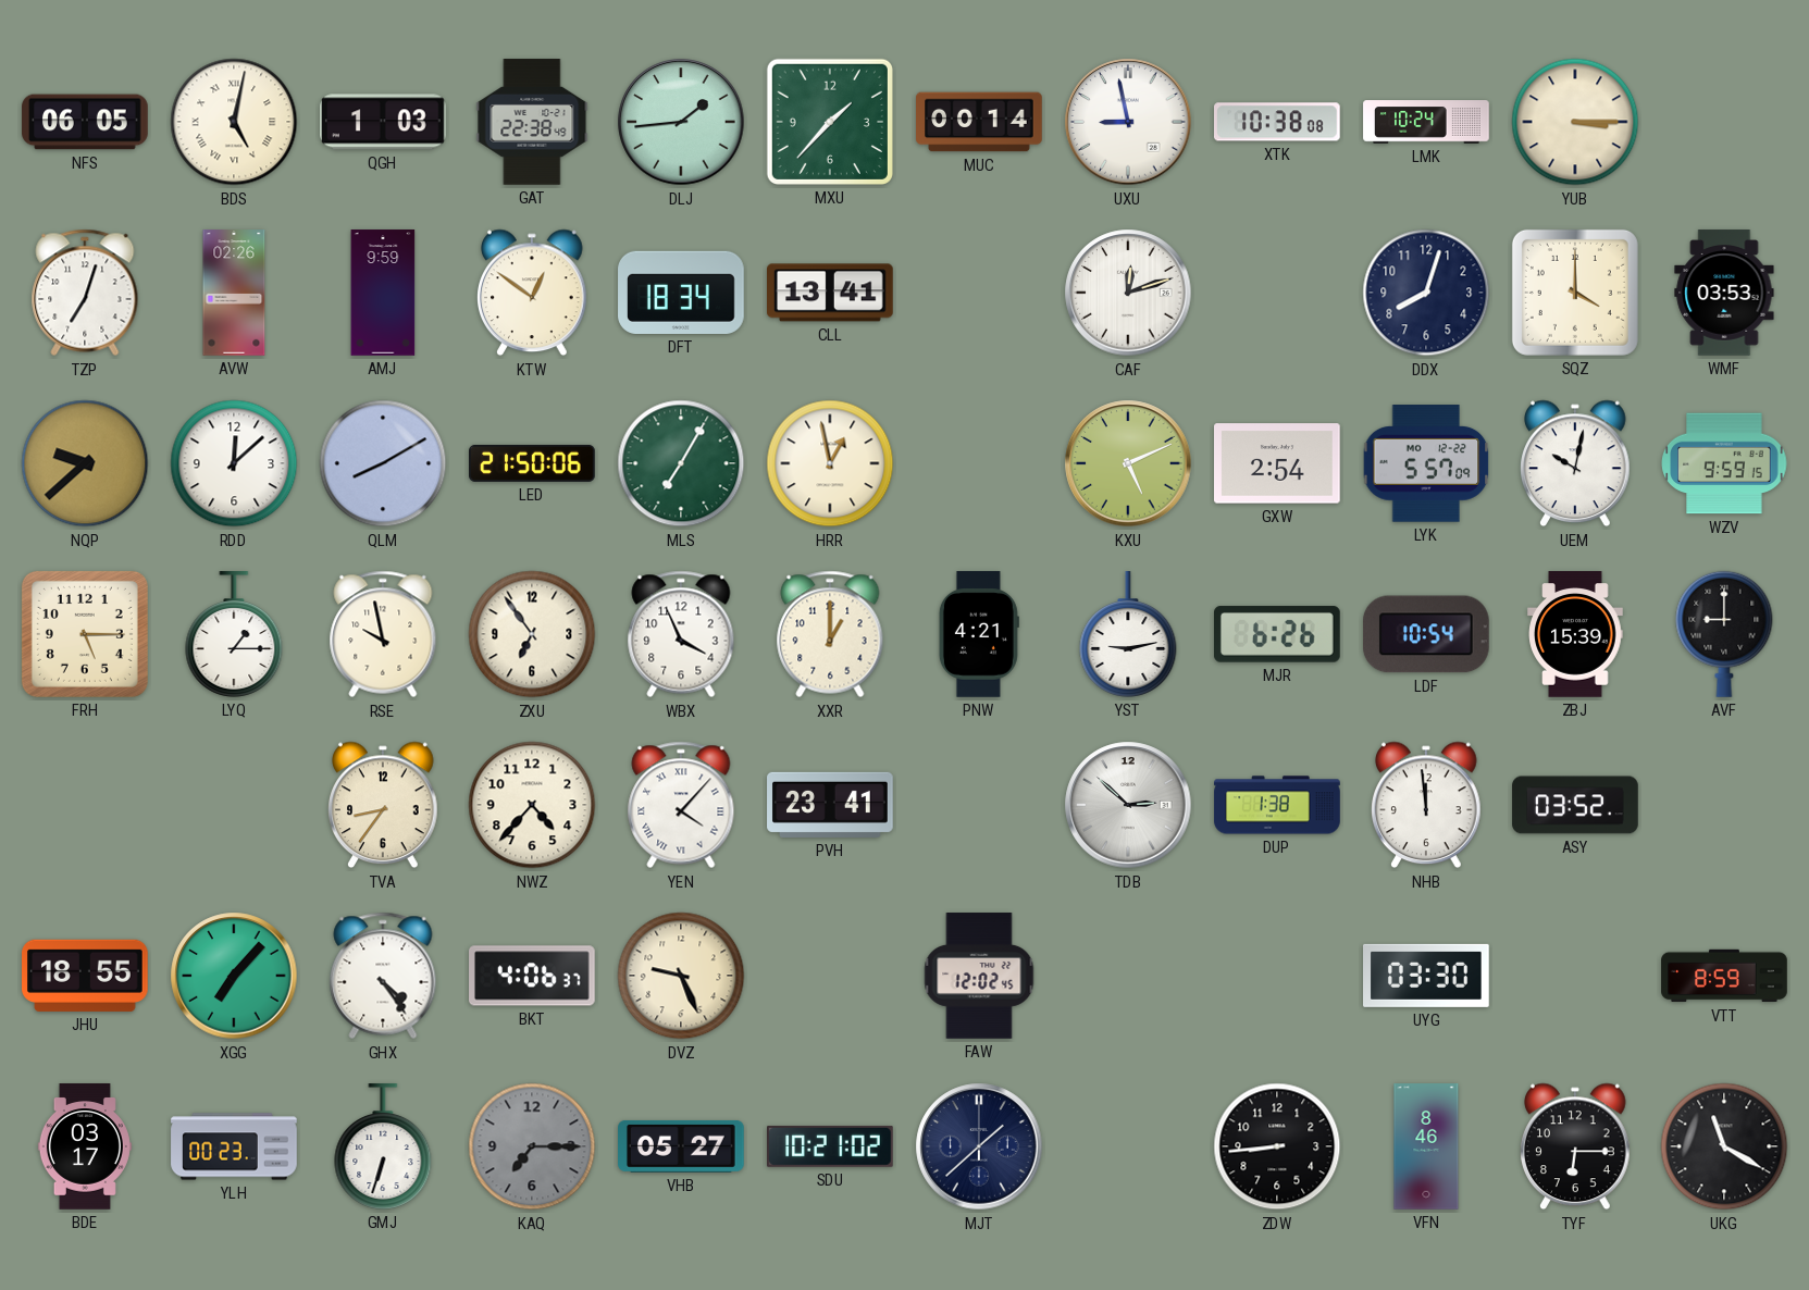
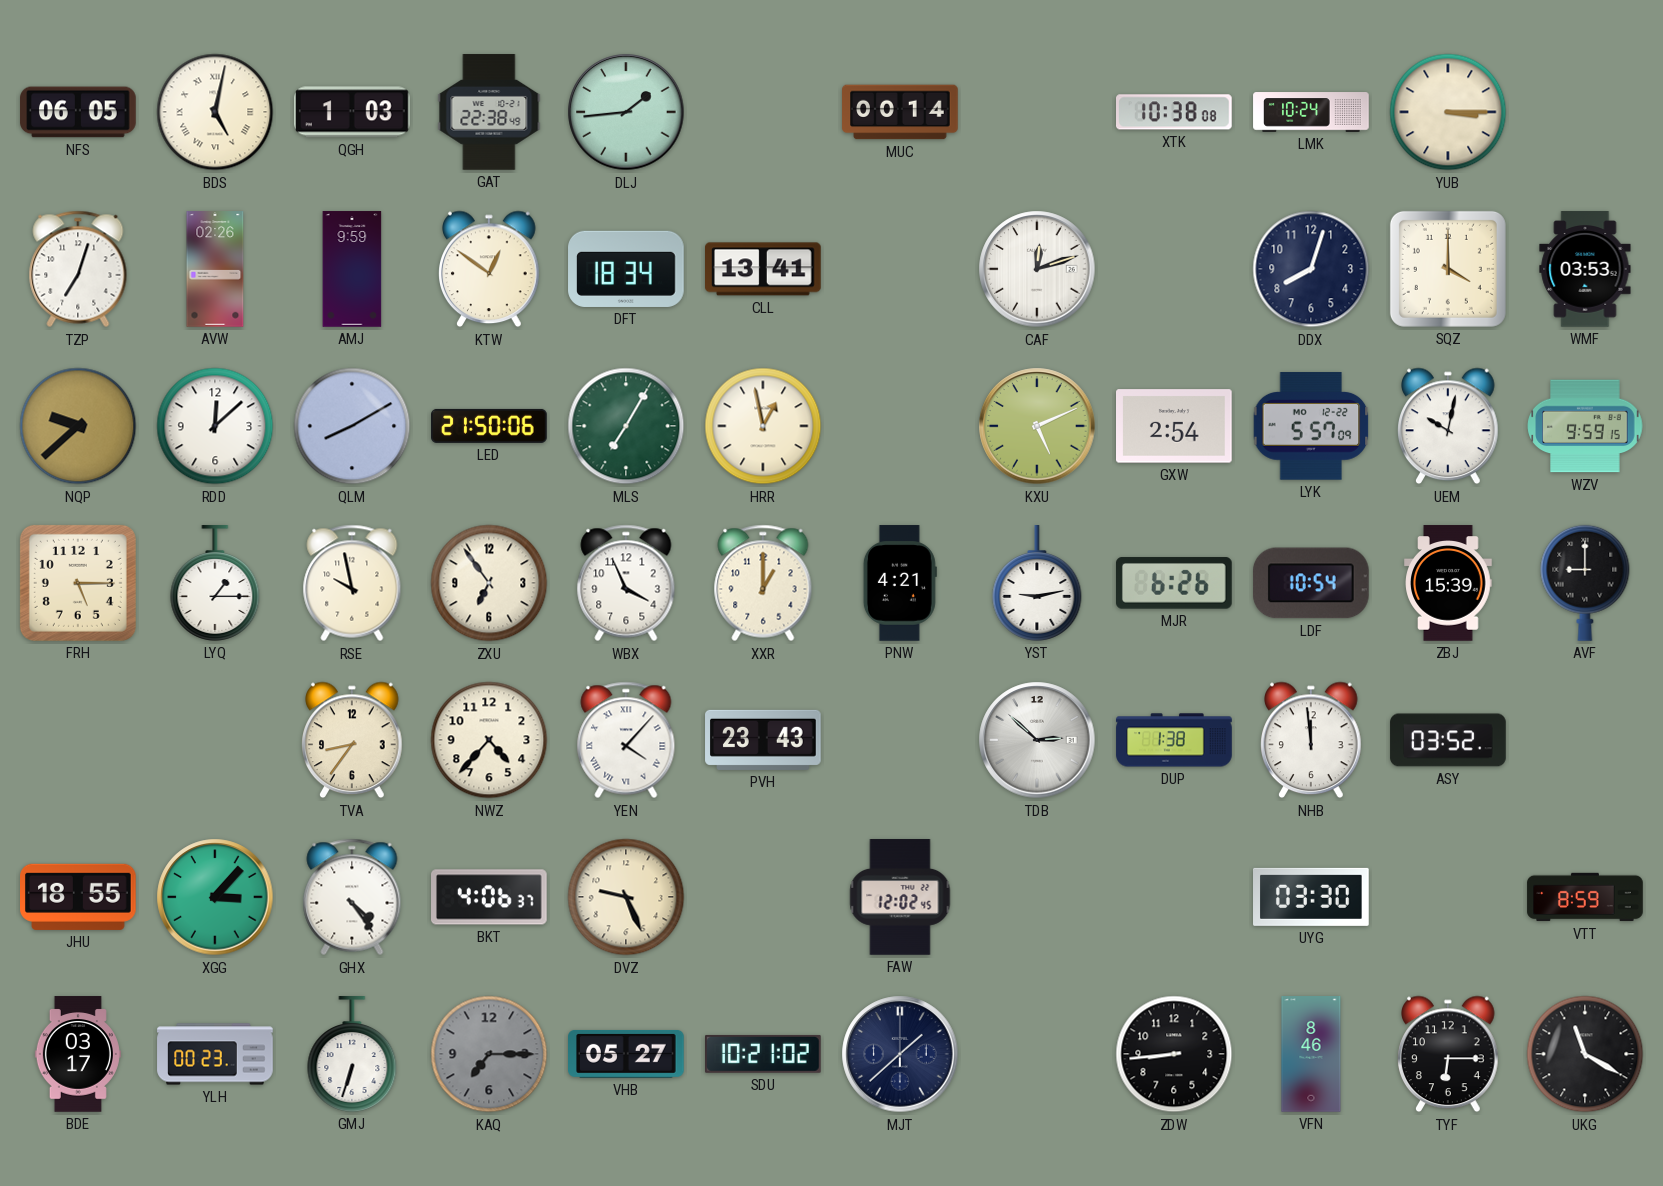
MXU: 1:37 -> none
UXU: 8:58 -> none
PVH: 23:41 -> 23:43
XGG: 7:07 -> 3:07
